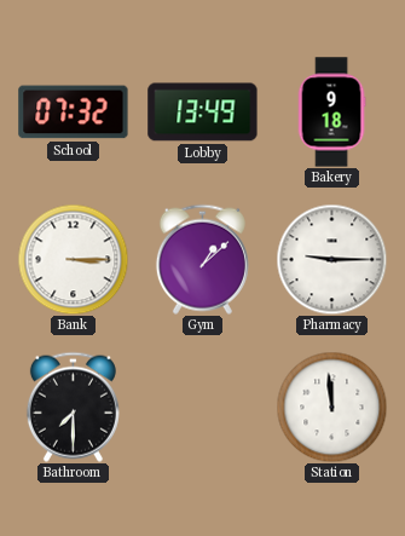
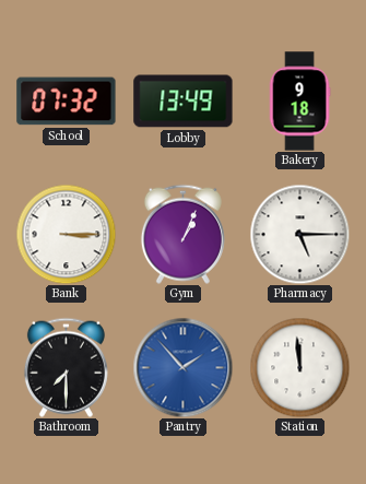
Gym: 1:08 -> 1:04
Pharmacy: 9:15 -> 5:15
Pantry: none -> 1:53
